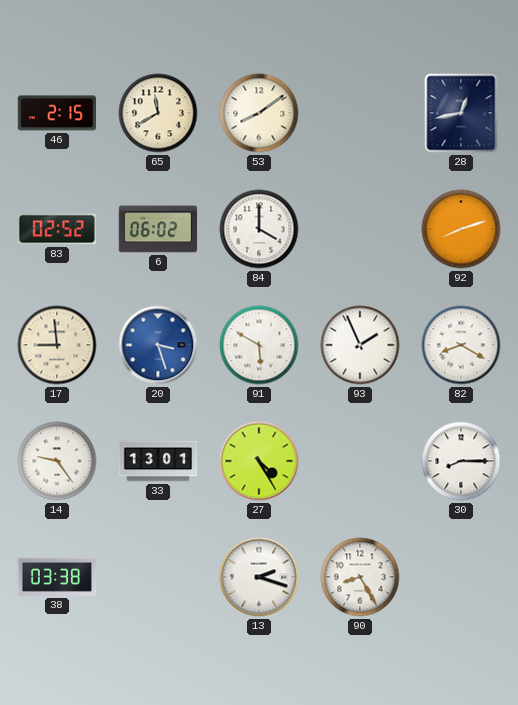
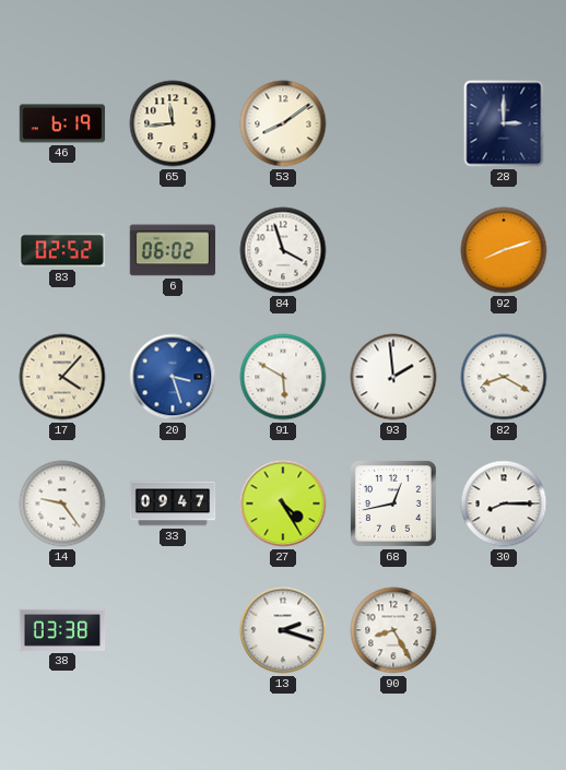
46: 2:15 -> 6:19
65: 11:40 -> 11:44
28: 12:43 -> 3:00
84: 4:00 -> 3:57
17: 8:59 -> 4:07
93: 1:56 -> 1:59
33: 13:01 -> 09:47
68: none -> 12:43
